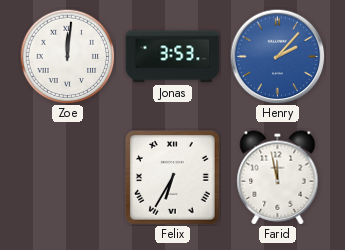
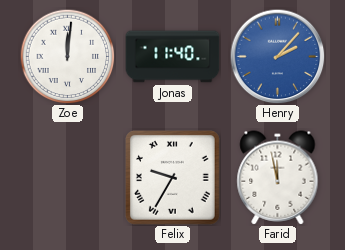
Jonas: 3:53 -> 11:40
Felix: 6:35 -> 9:35
